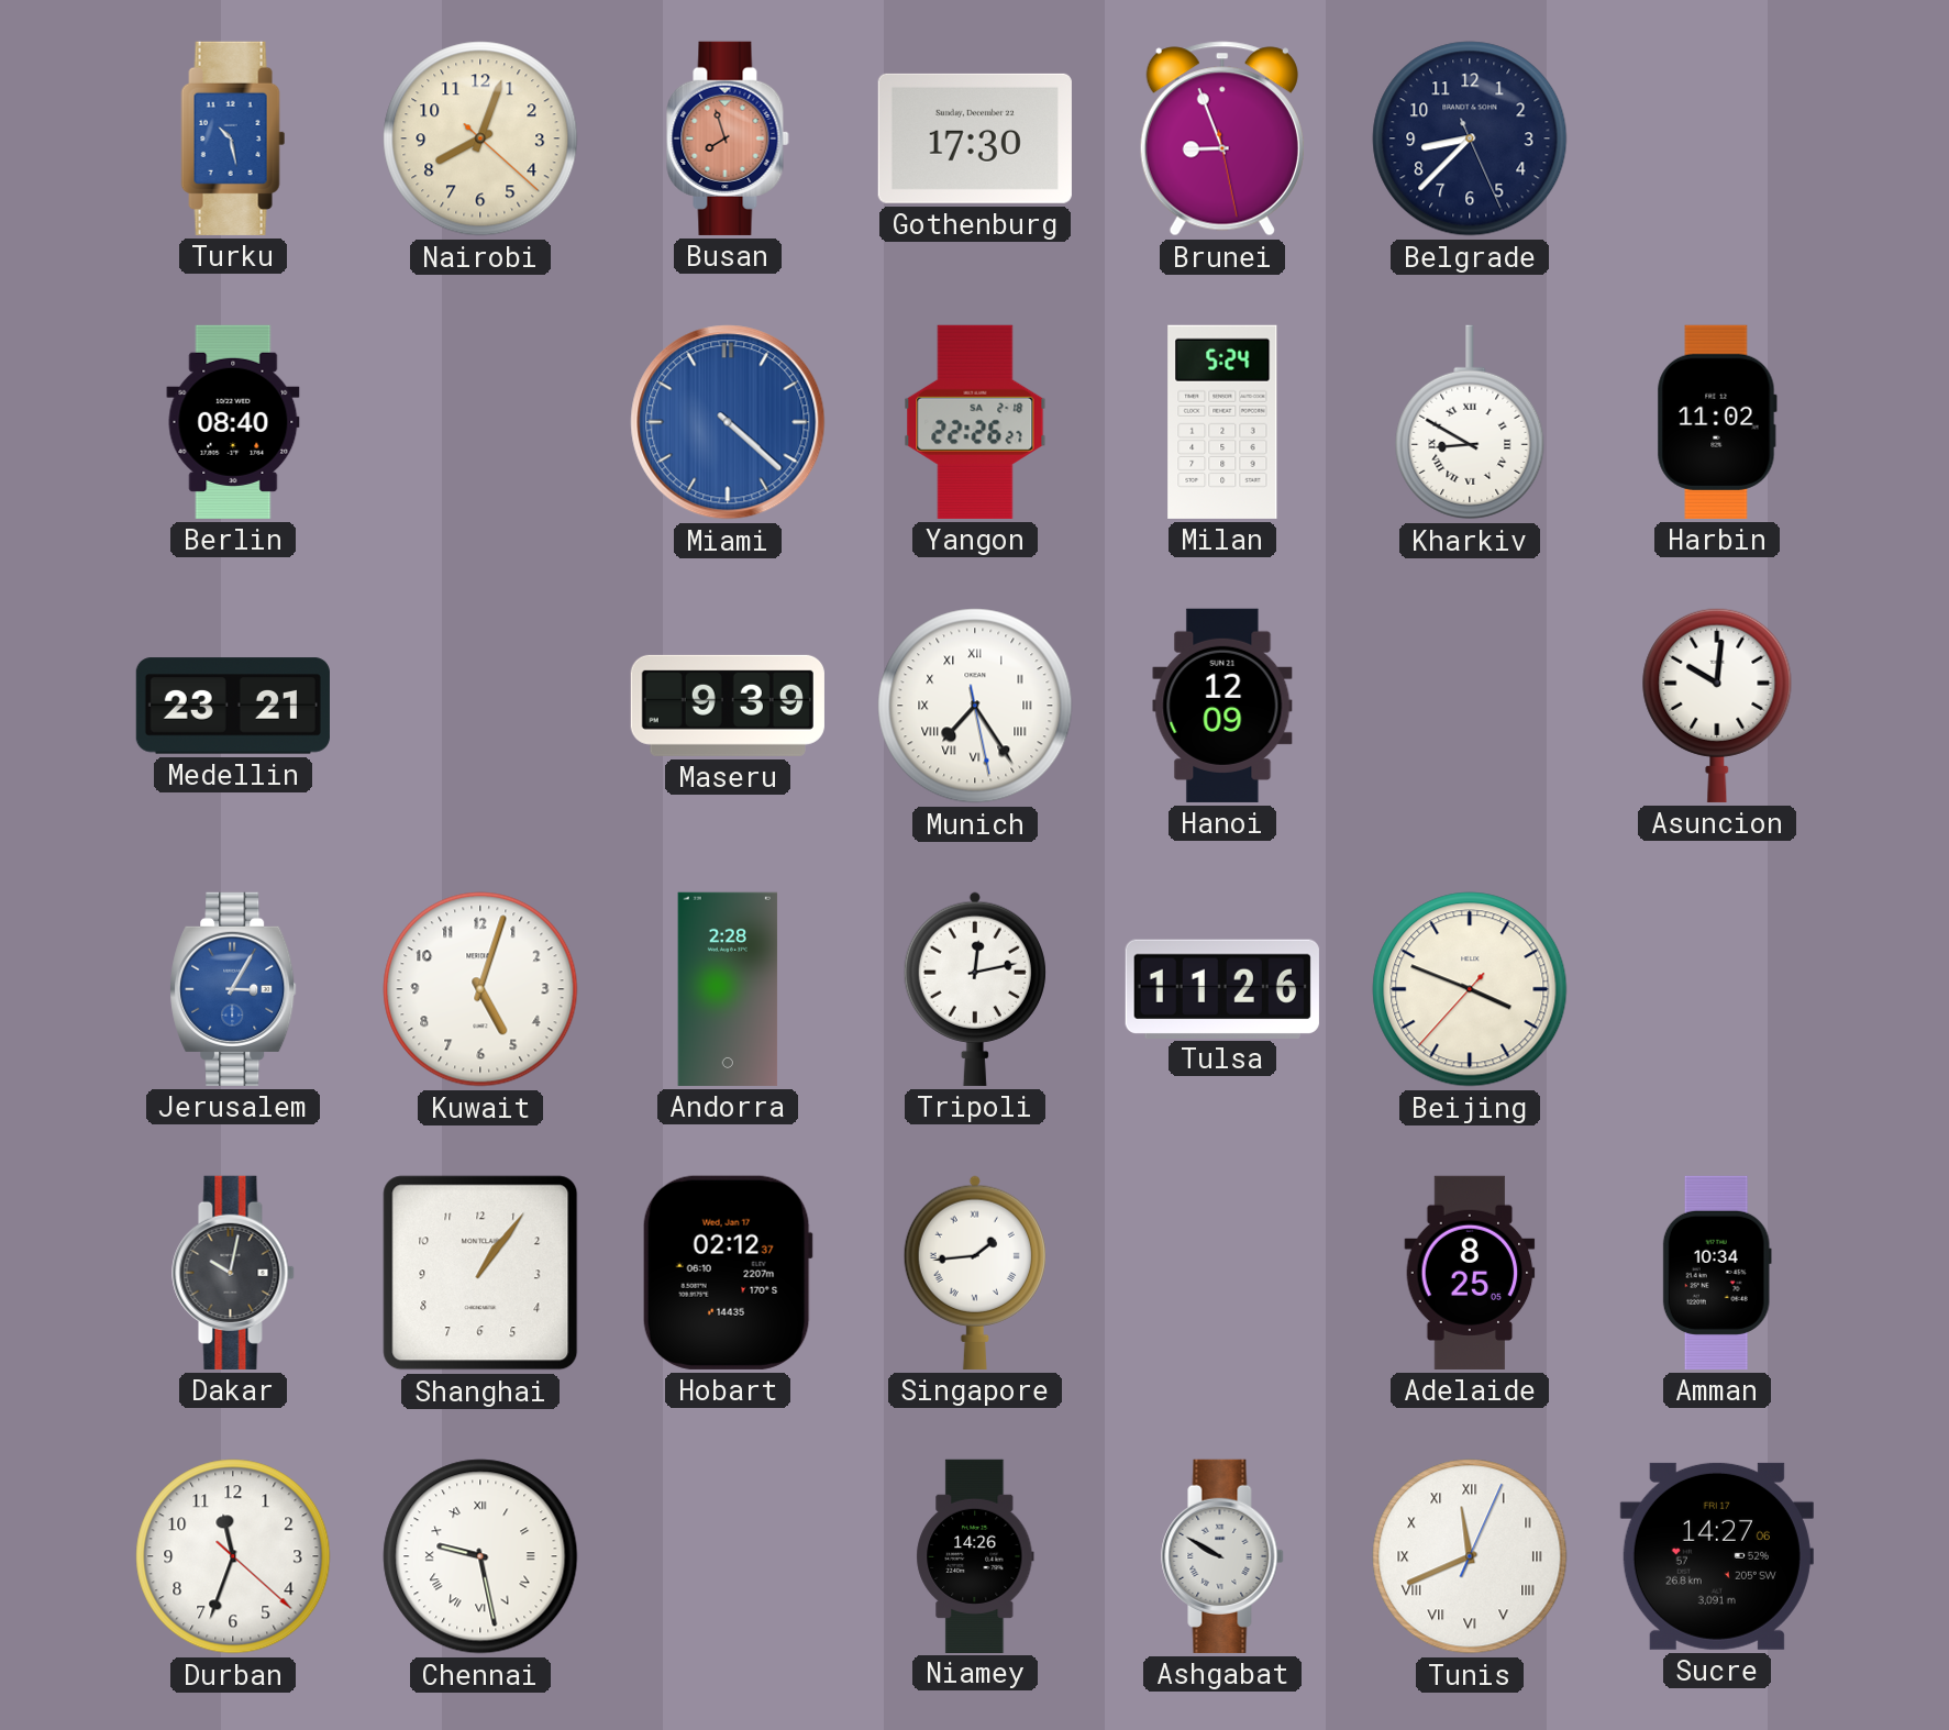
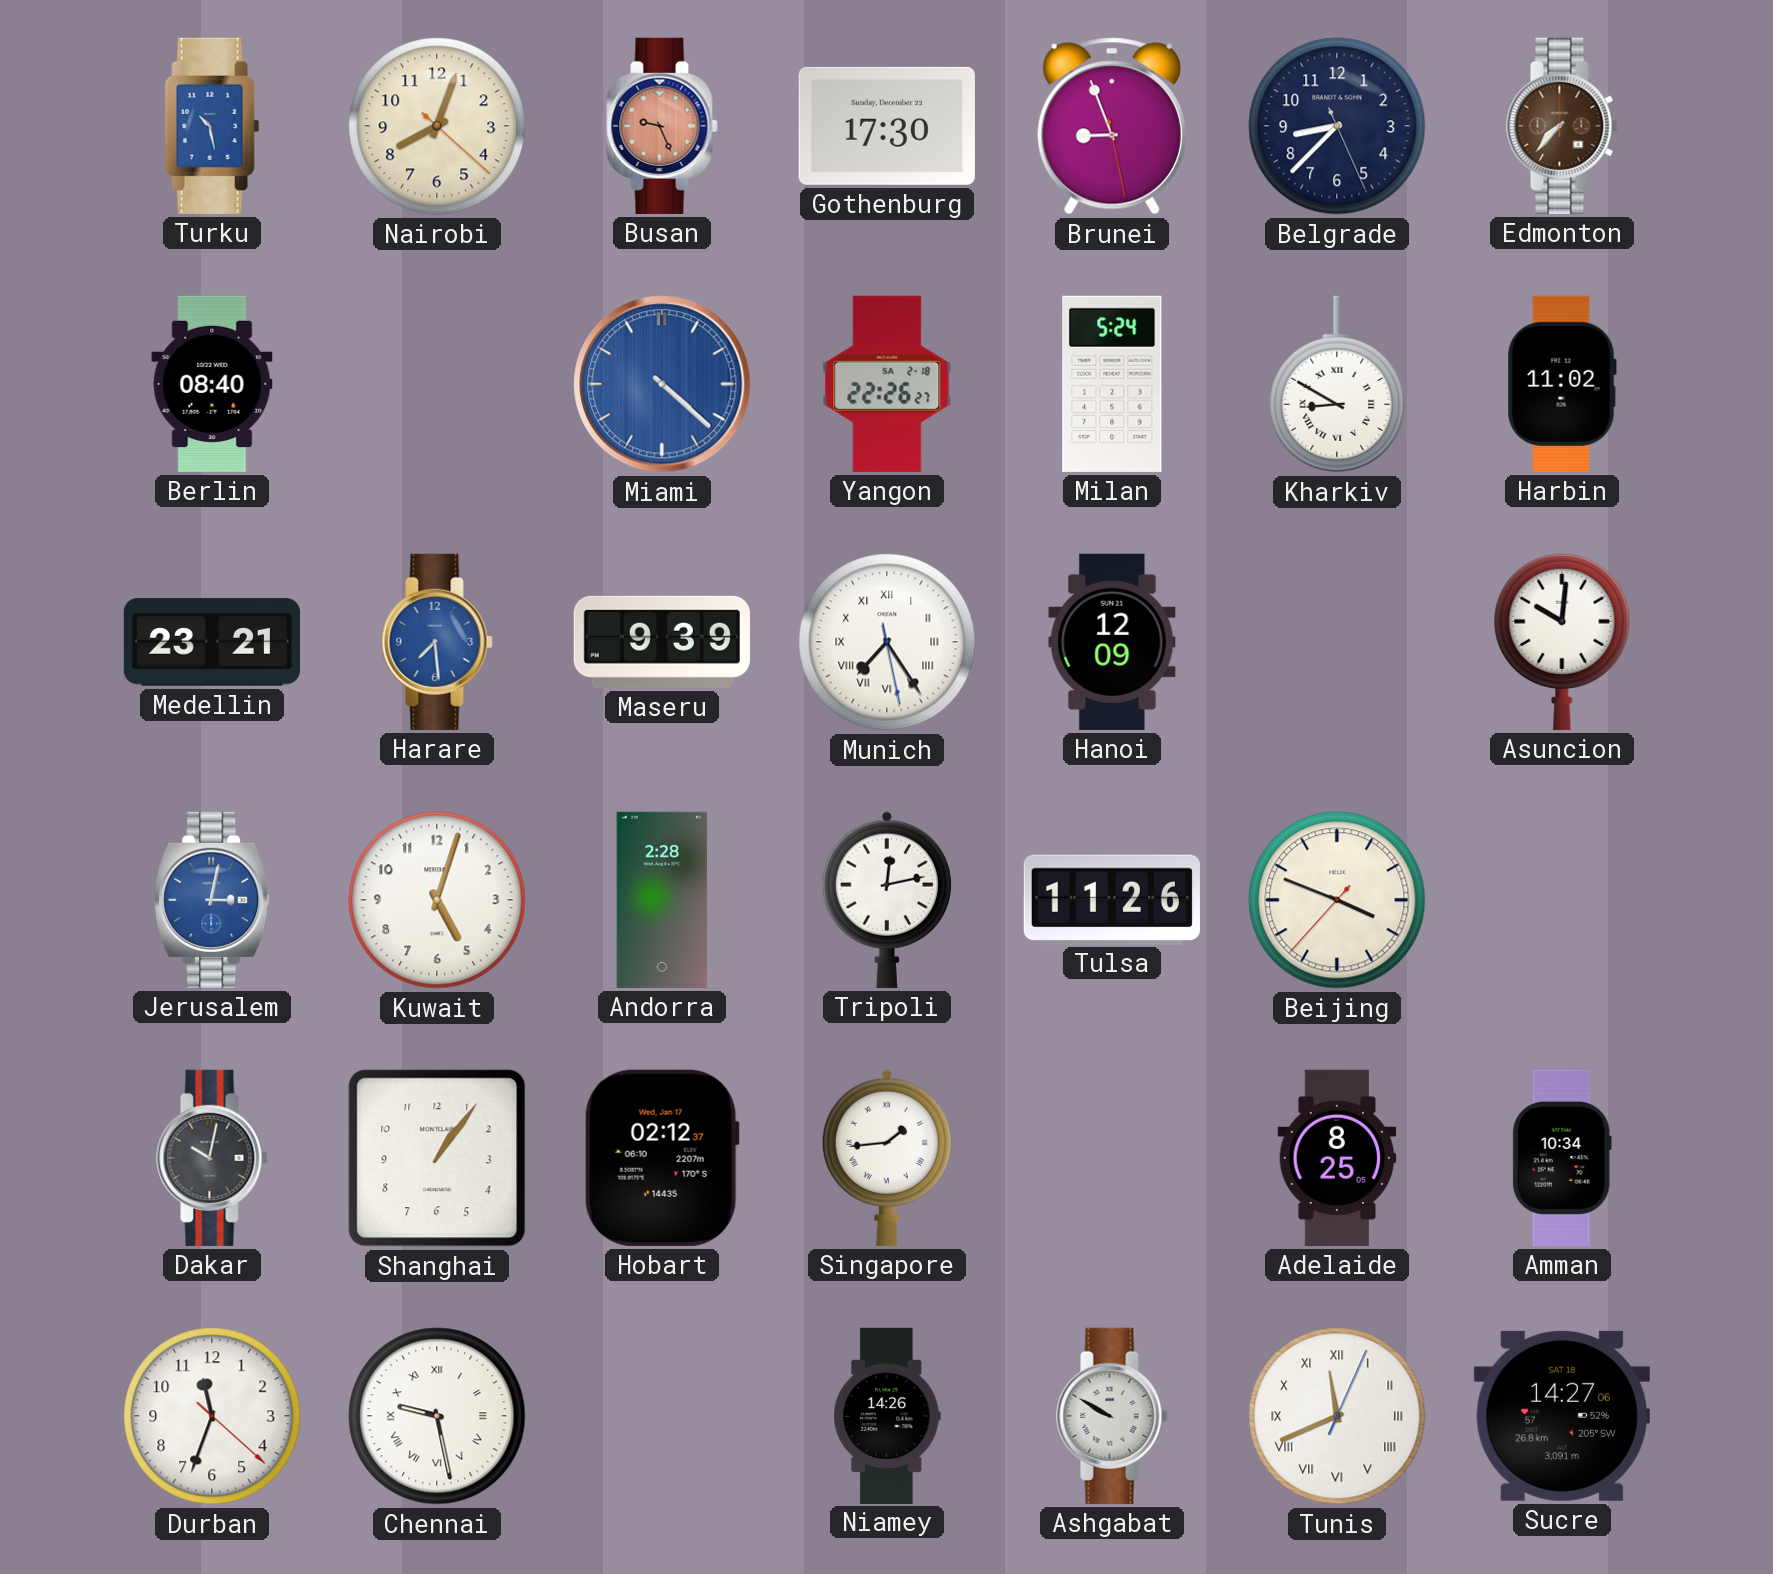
Busan: 7:57 -> 9:26
Edmonton: none -> 7:37
Harare: none -> 7:29
Jerusalem: 3:05 -> 3:02
Sucre date: FRI 17 -> SAT 18
